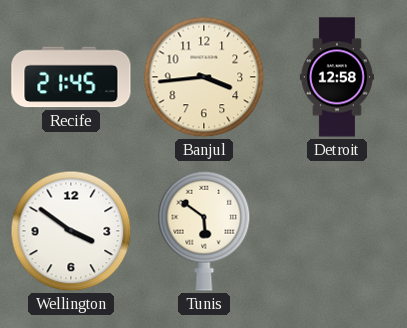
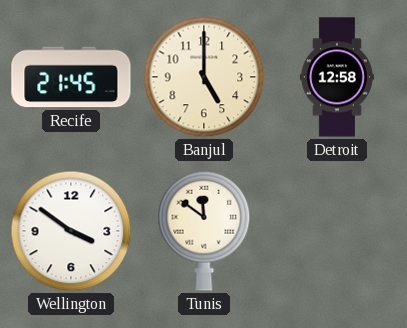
Banjul: 3:44 -> 5:00
Tunis: 5:51 -> 11:51
